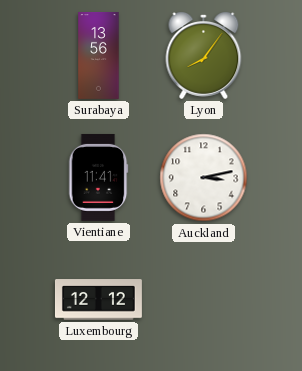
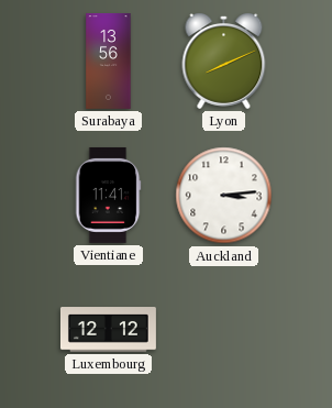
Lyon: 8:06 -> 8:11
Auckland: 3:13 -> 3:14
